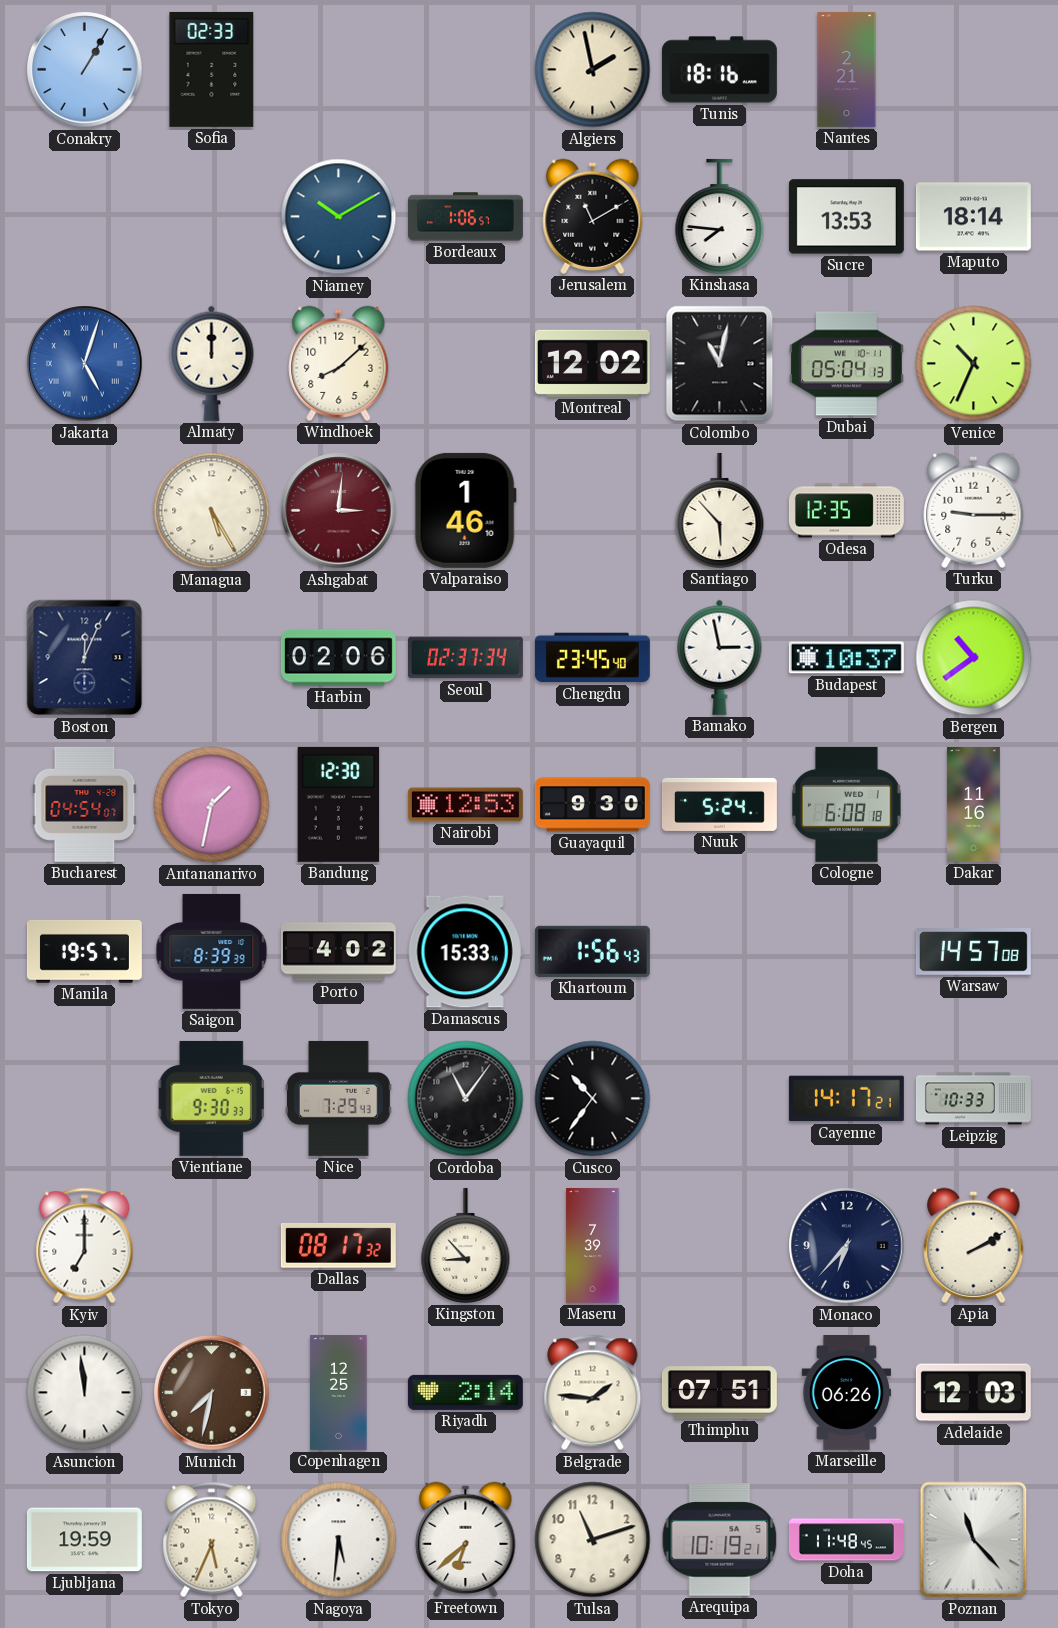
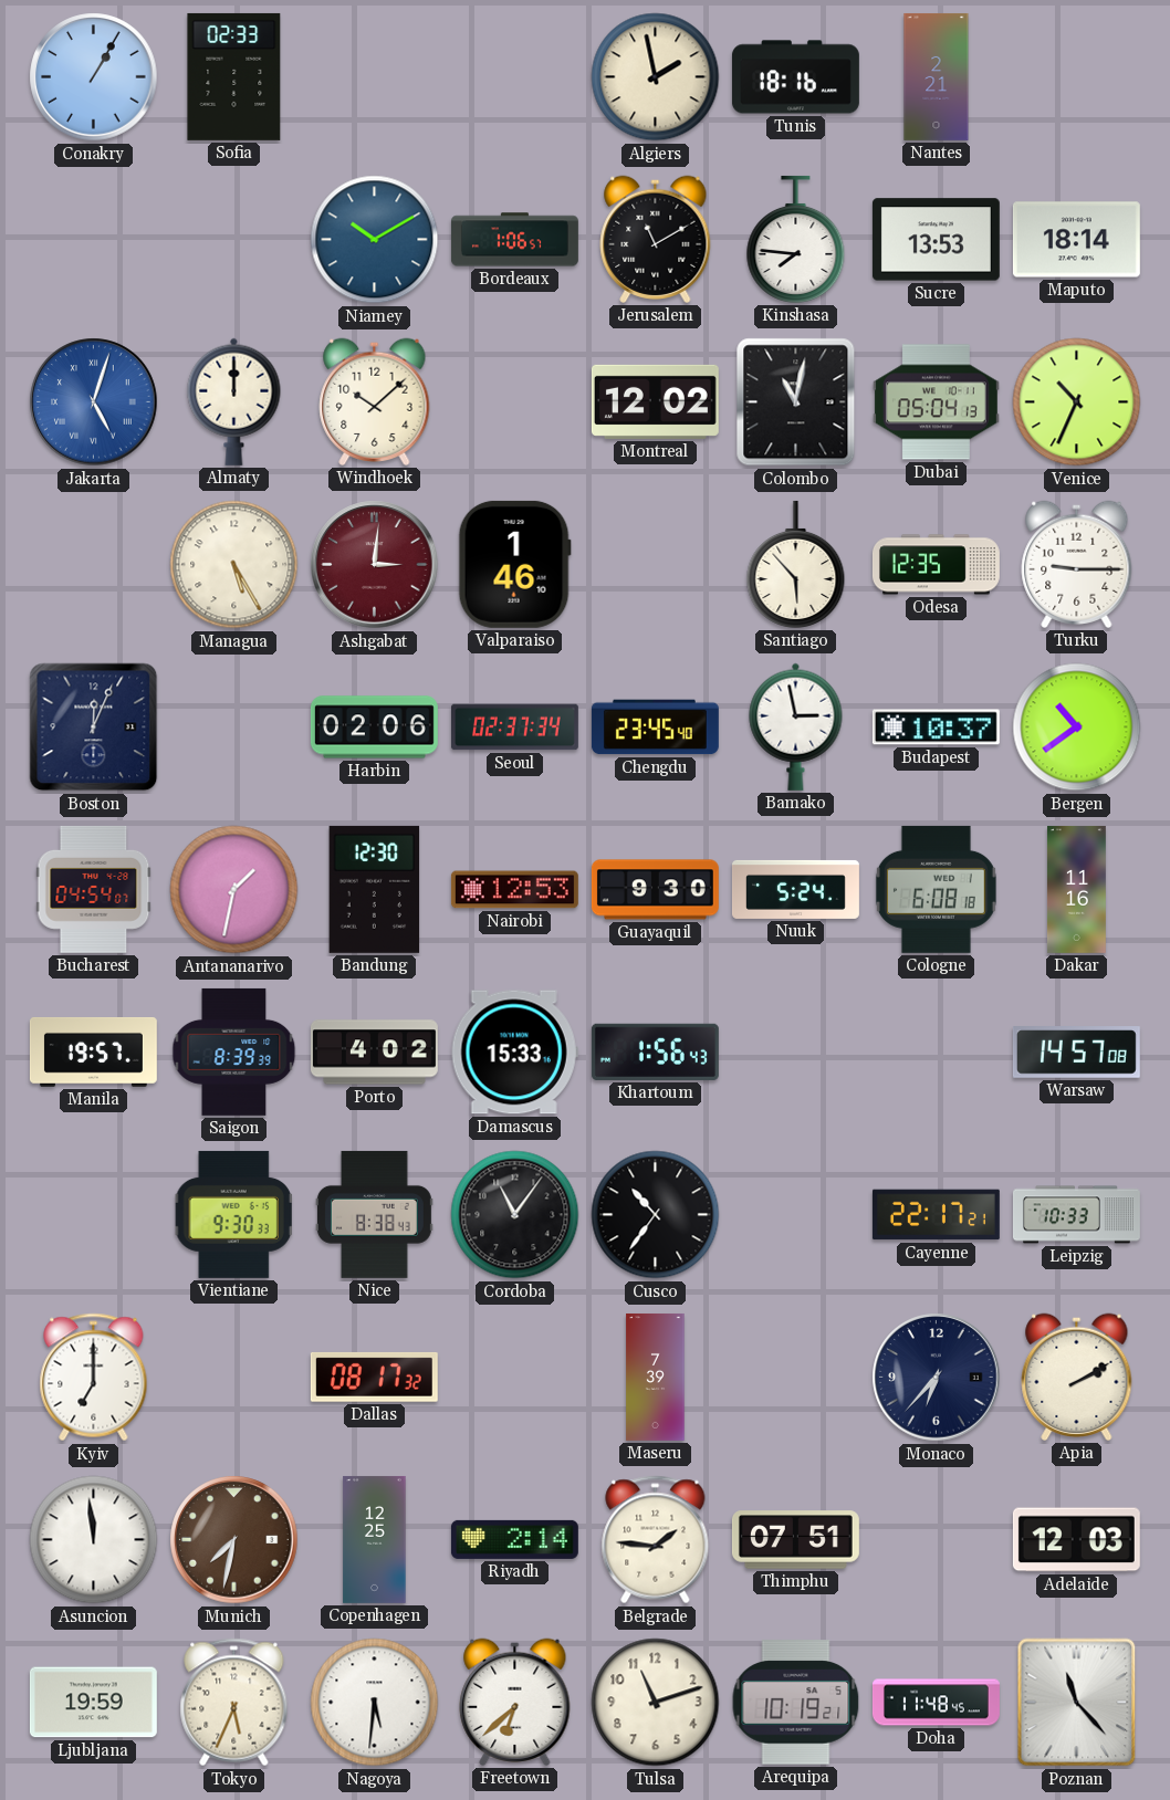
Windhoek: 8:08 -> 10:08
Nice: 7:29 -> 8:38
Cayenne: 14:17 -> 22:17
Kingston: 8:53 -> none
Marseille: 06:26 -> none
